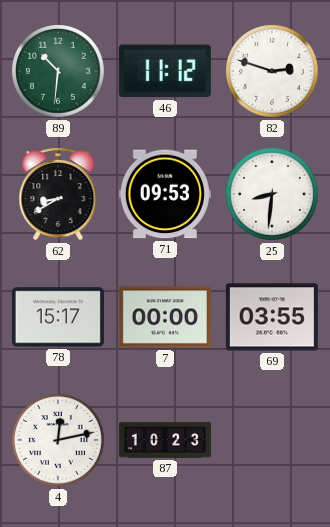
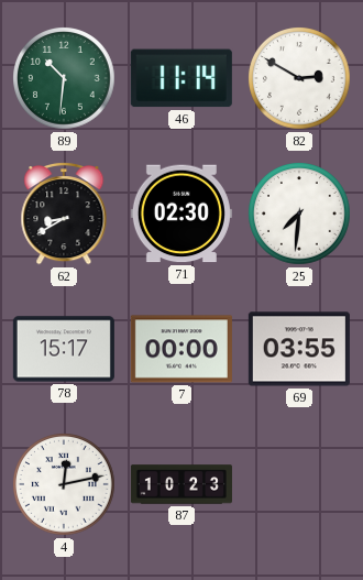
46: 11:12 -> 11:14
82: 2:48 -> 2:50
71: 09:53 -> 02:30
25: 8:31 -> 7:31
